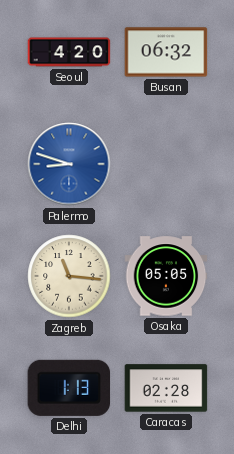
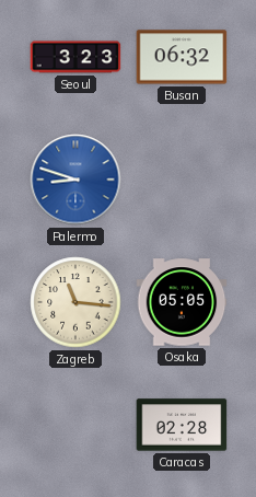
Seoul: 4:20 -> 3:23
Delhi: 1:13 -> none
